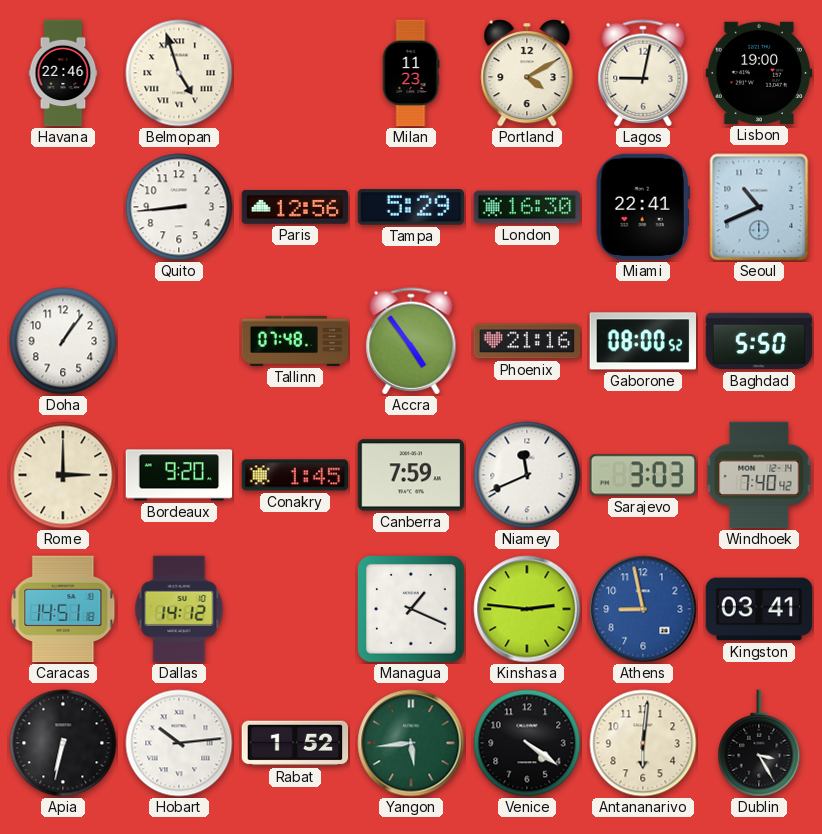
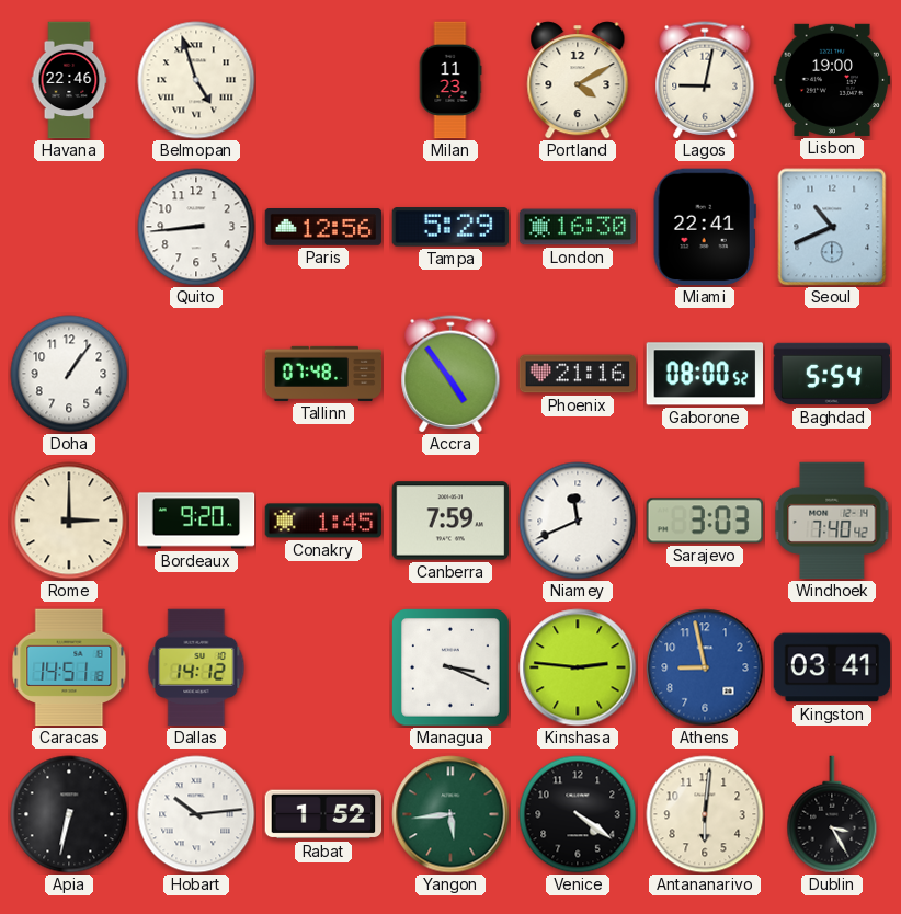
Baghdad: 5:50 -> 5:54
Managua: 1:19 -> 3:19
